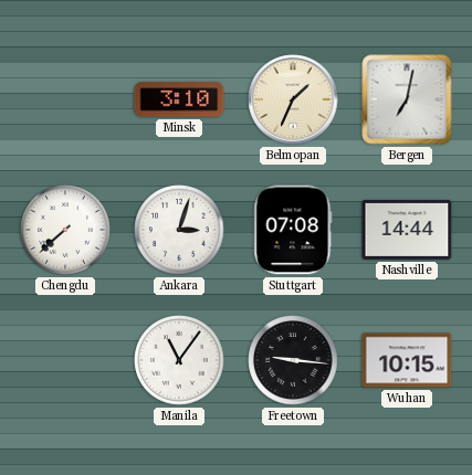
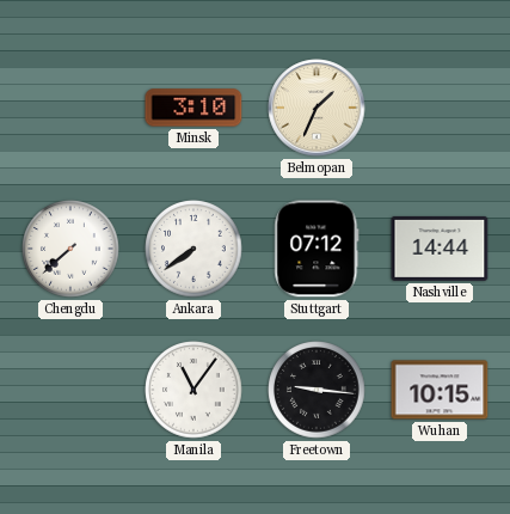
Bergen: 7:02 -> none
Ankara: 3:03 -> 7:39
Stuttgart: 07:08 -> 07:12
